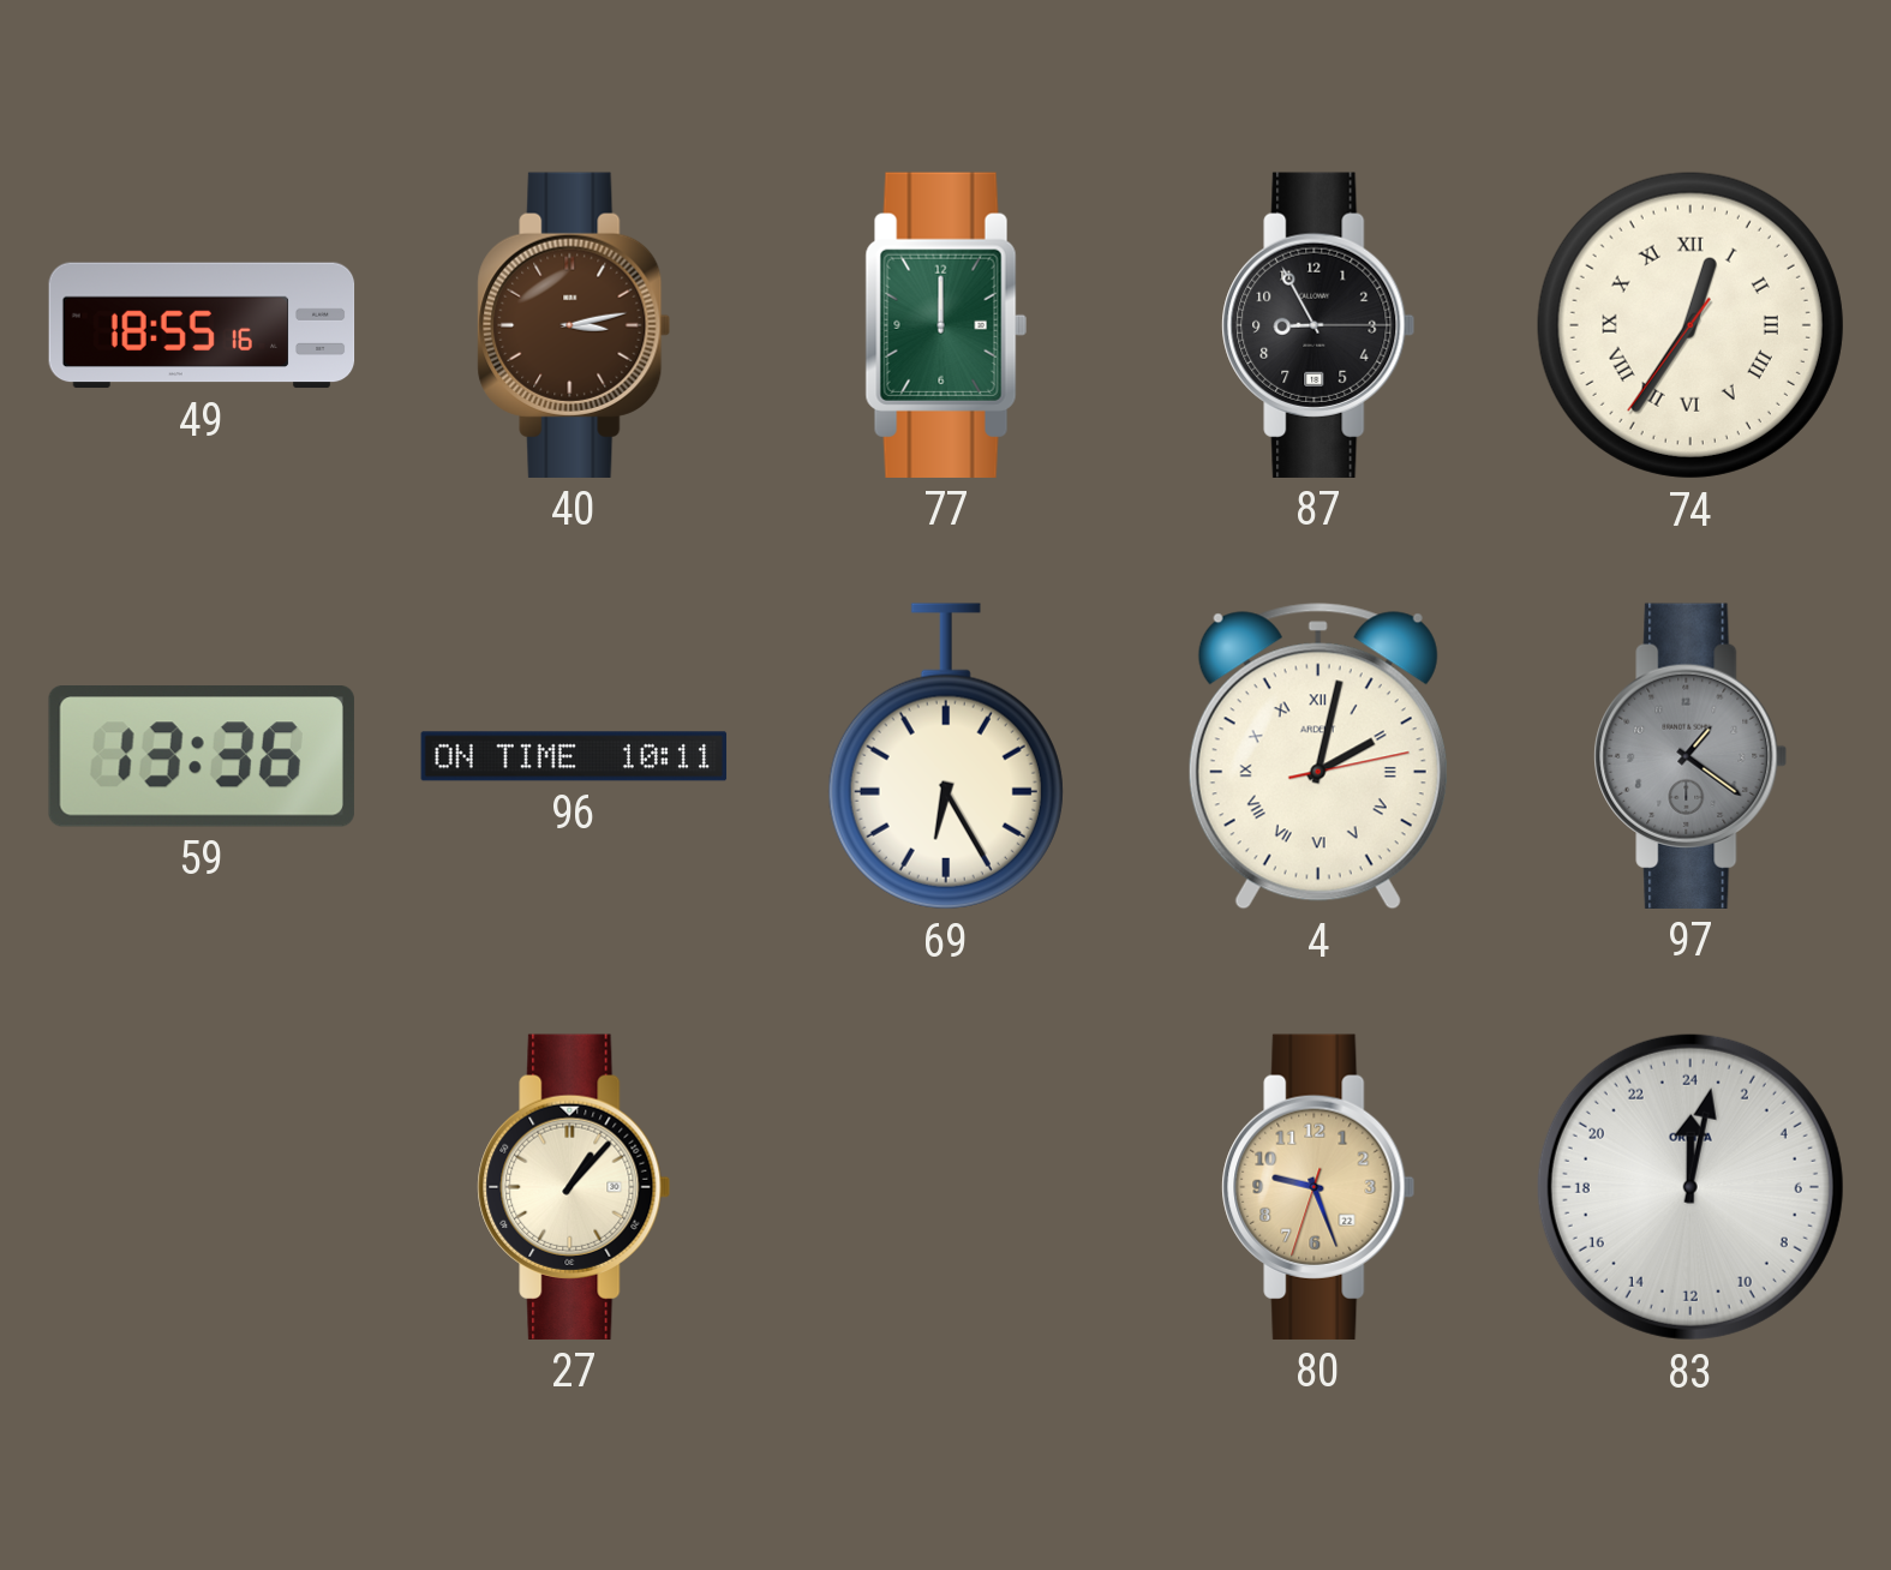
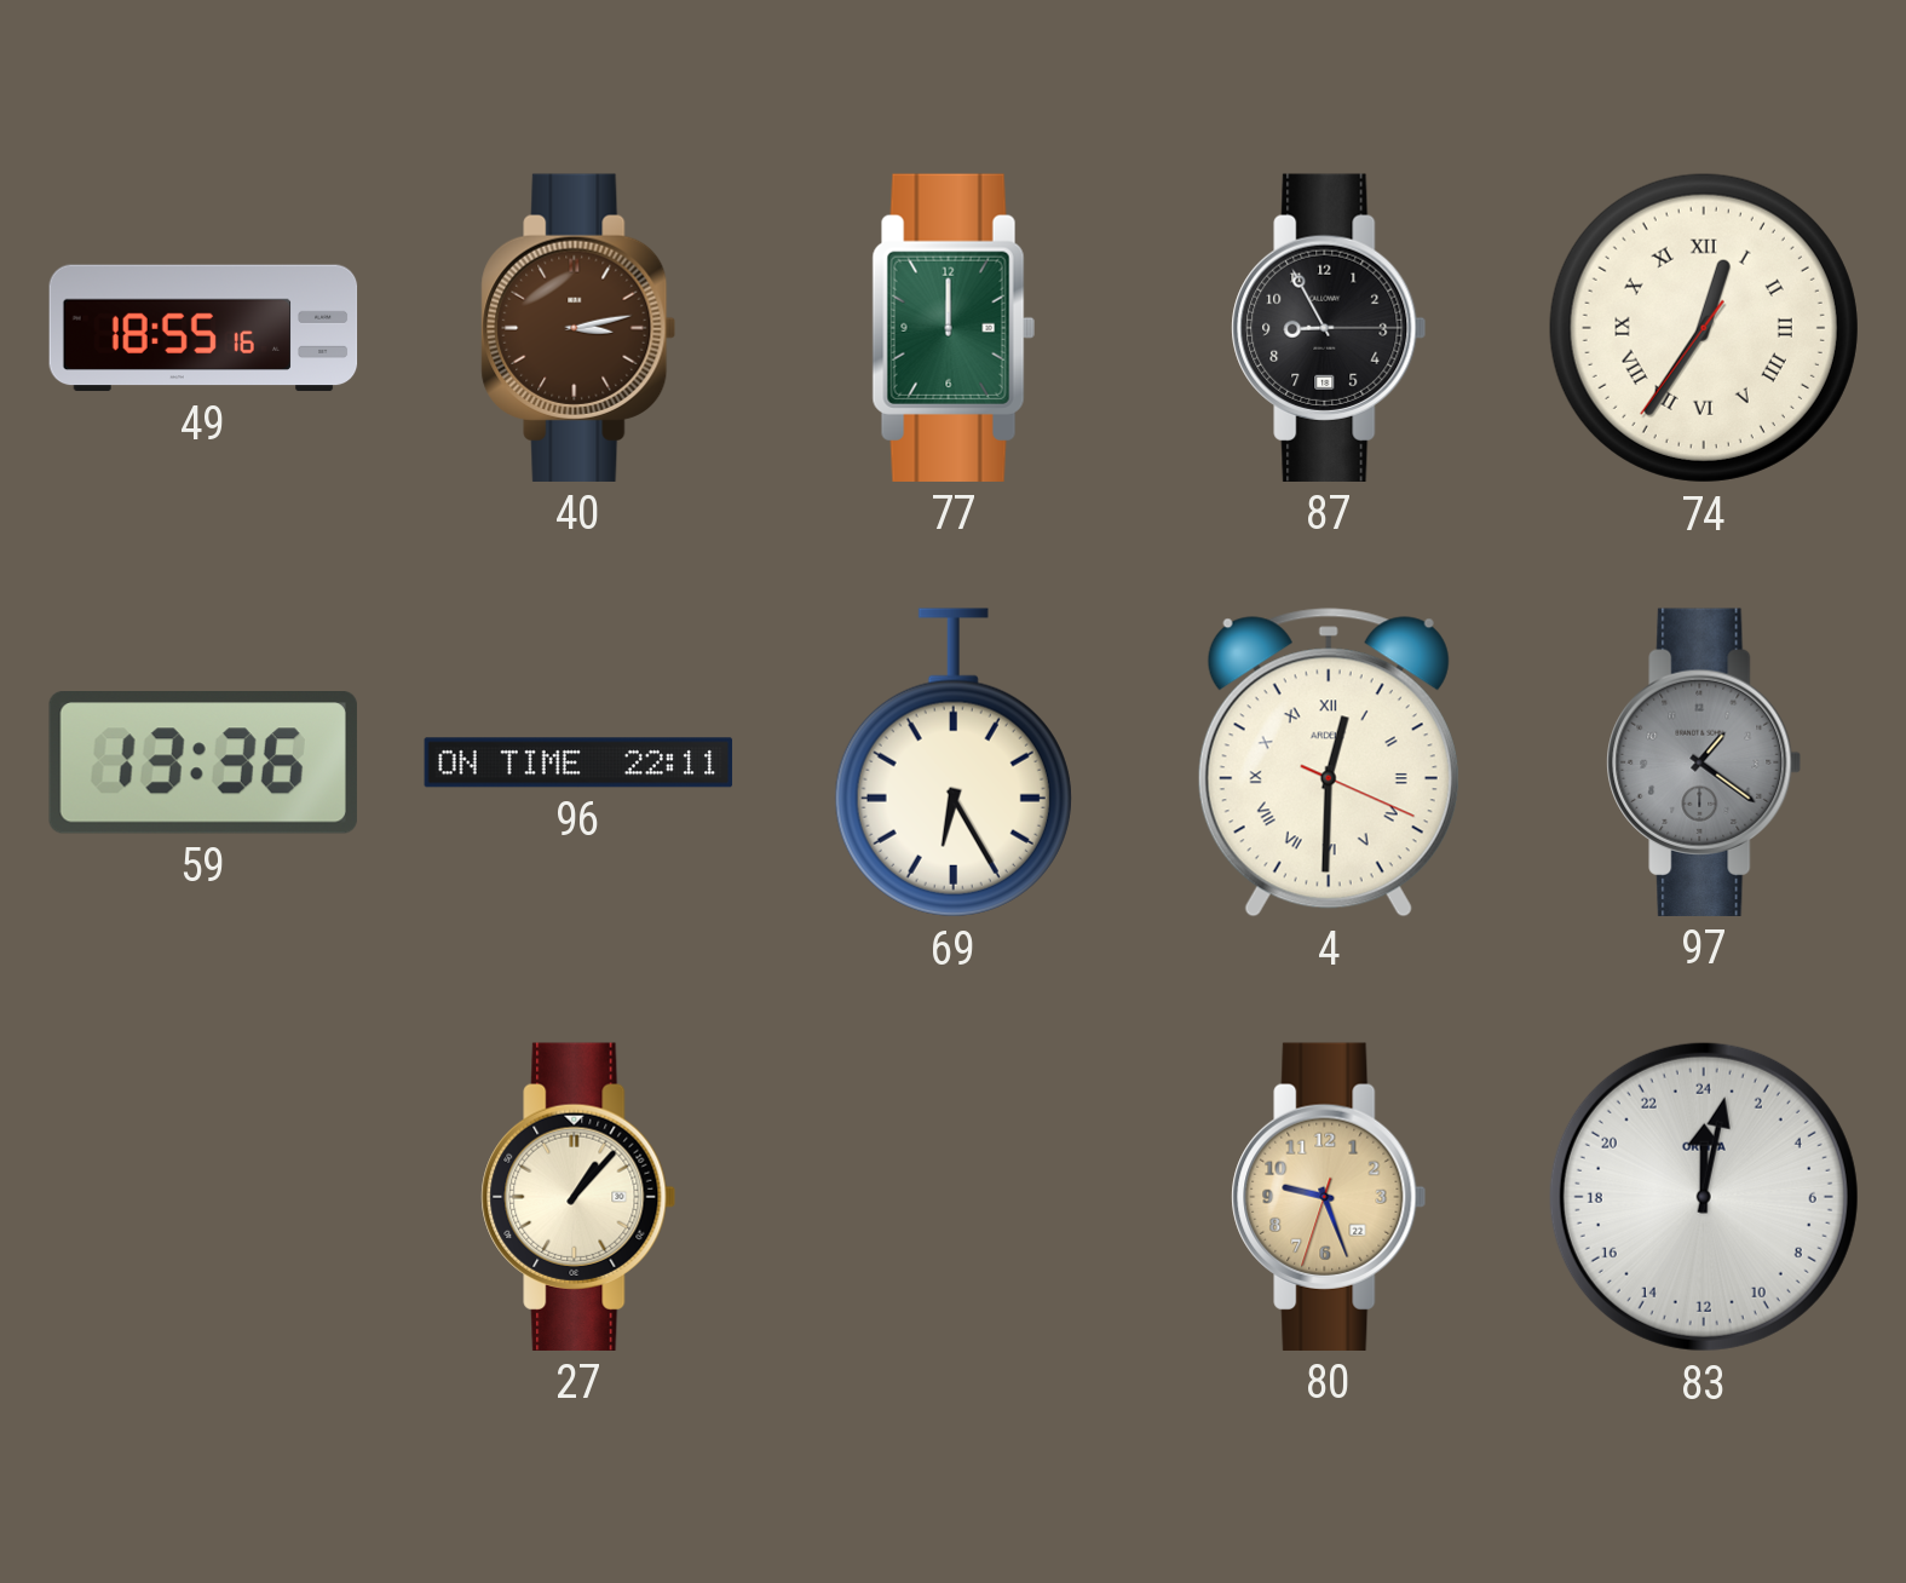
96: 10:11 -> 22:11
4: 2:02 -> 12:30
